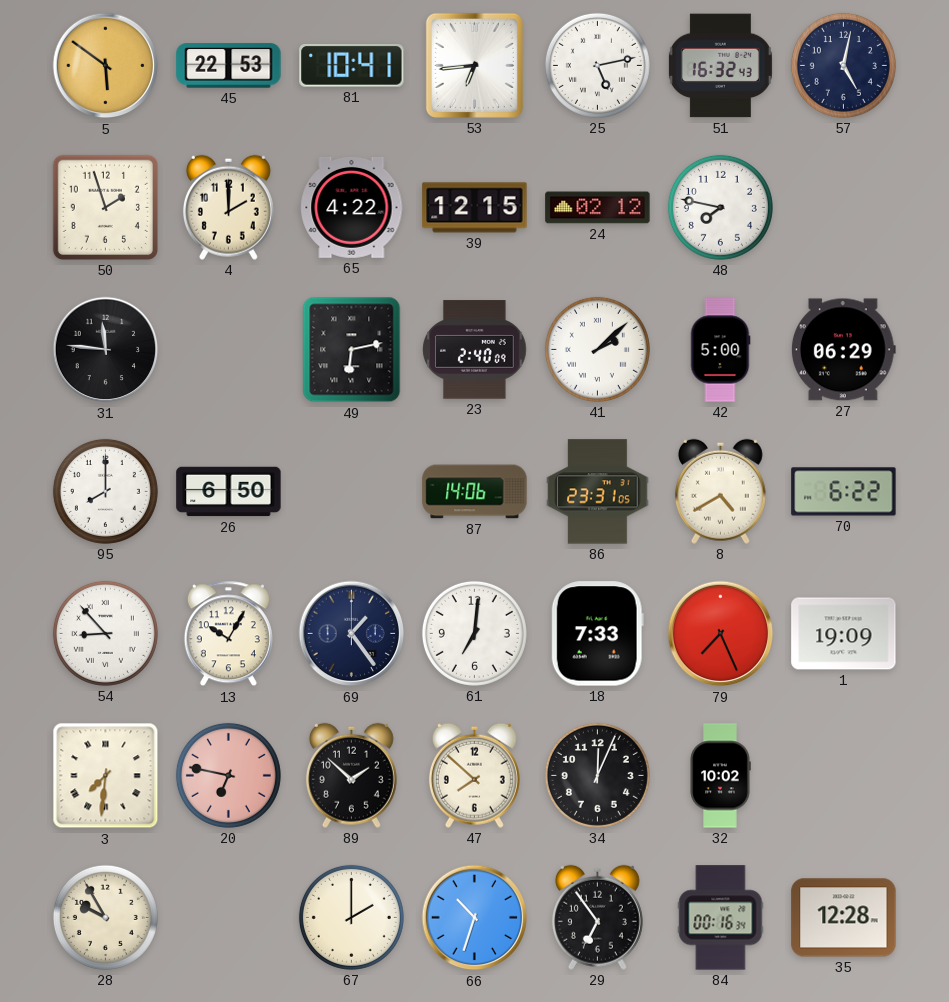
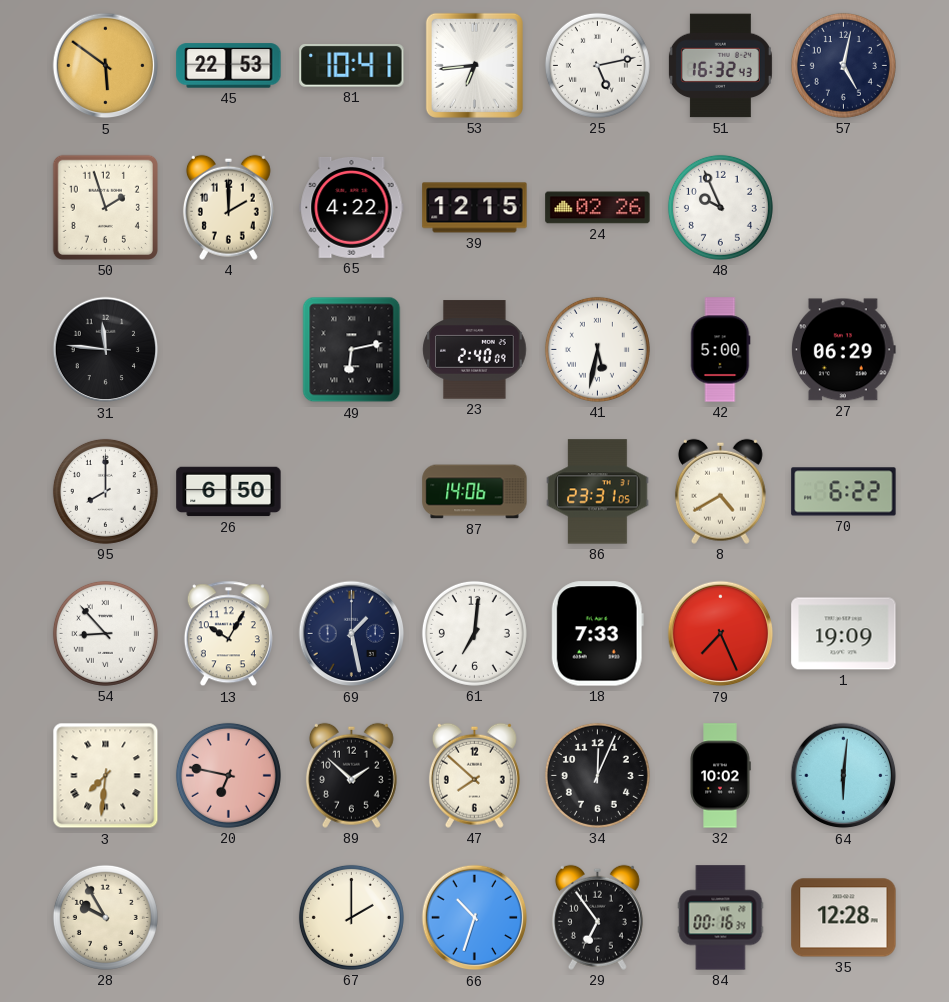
24: 02:12 -> 02:26
48: 7:47 -> 9:56
41: 2:08 -> 5:32
69: 1:24 -> 1:28
64: none -> 6:01
